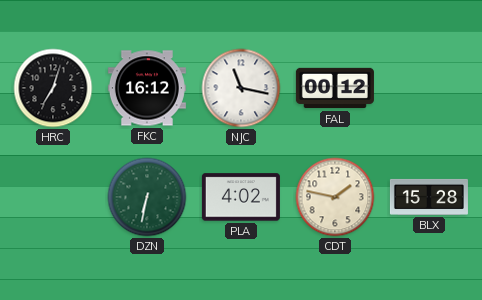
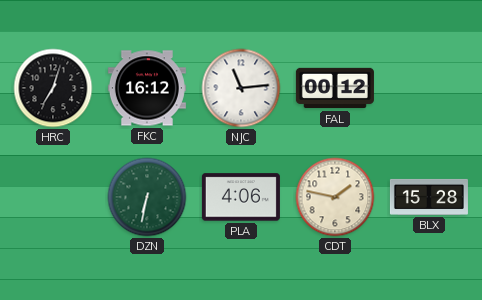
NJC: 11:17 -> 11:14
PLA: 4:02 -> 4:06
